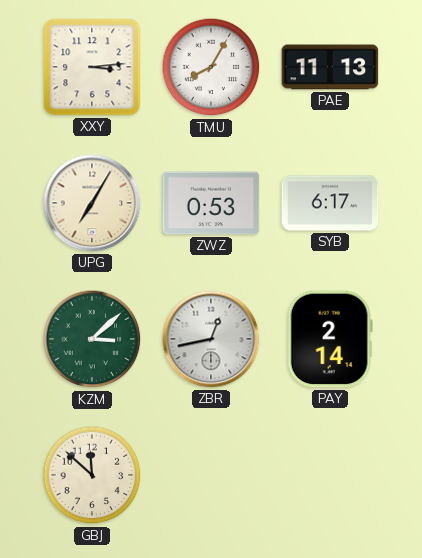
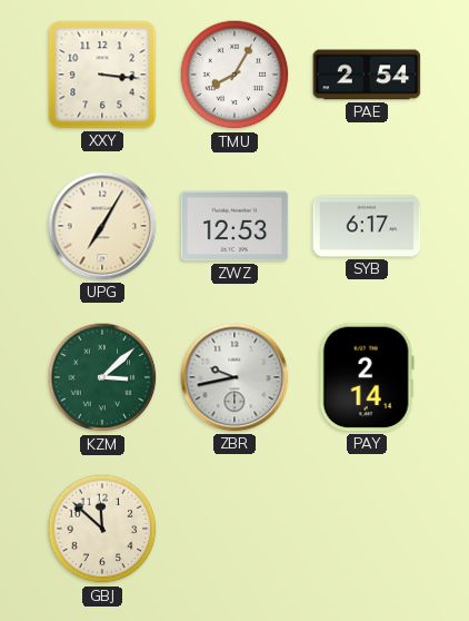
XXY: 3:14 -> 3:16
PAE: 11:13 -> 2:54
ZWZ: 0:53 -> 12:53
ZBR: 12:43 -> 9:43
